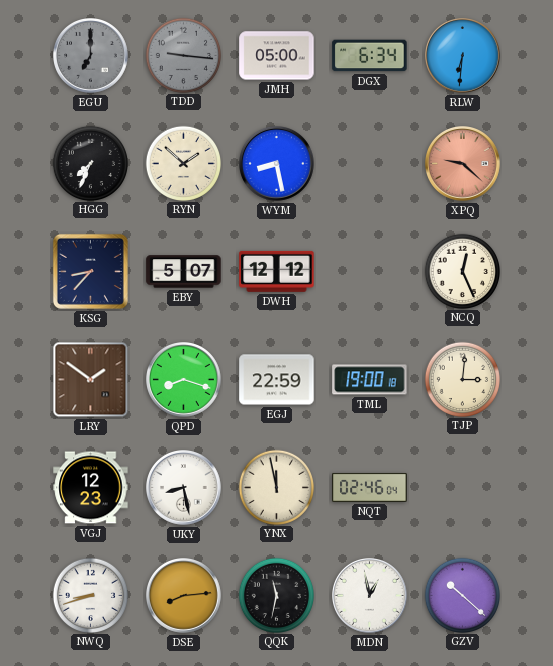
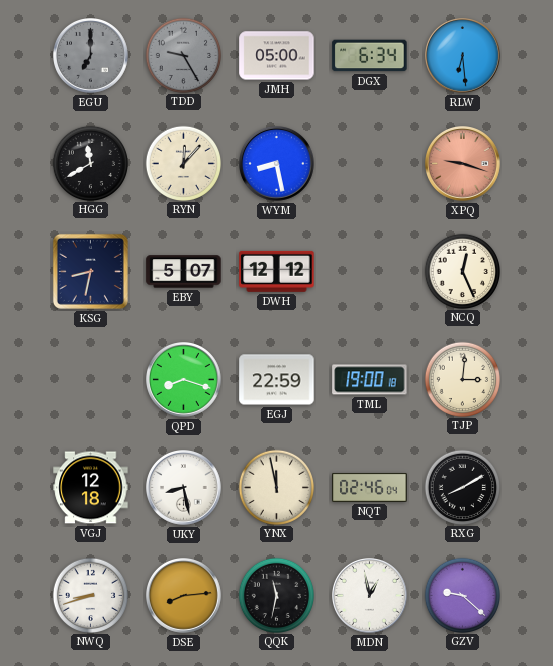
TDD: 9:16 -> 9:25
RLW: 6:31 -> 6:29
HGG: 7:34 -> 11:40
RYN: 1:52 -> 12:07
XPQ: 9:22 -> 9:18
KSG: 8:37 -> 8:32
LRY: 1:51 -> none
VGJ: 12:23 -> 12:18
RXG: none -> 8:10
GZV: 10:22 -> 9:22
